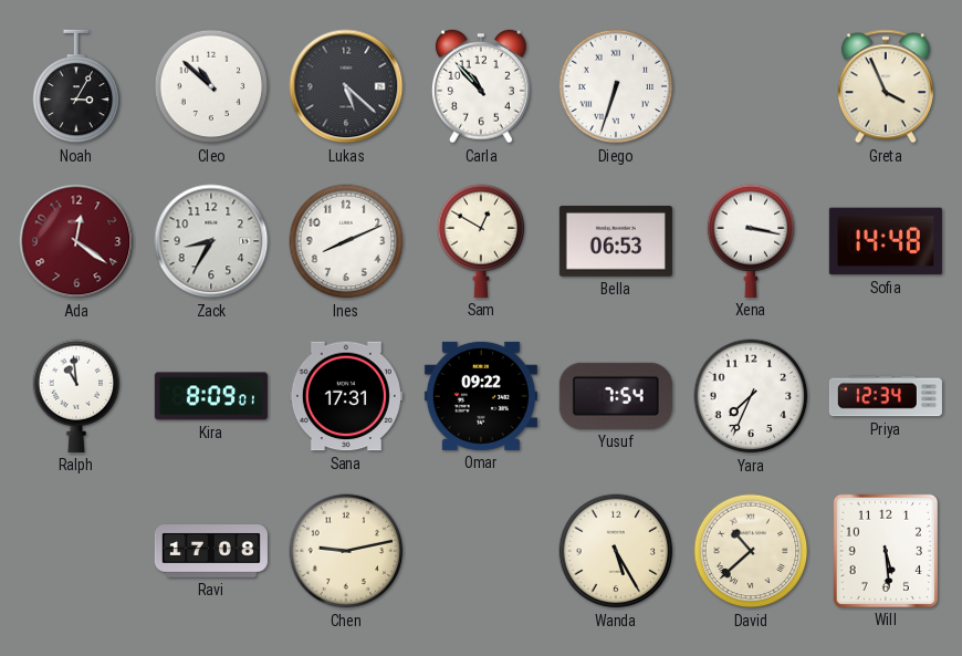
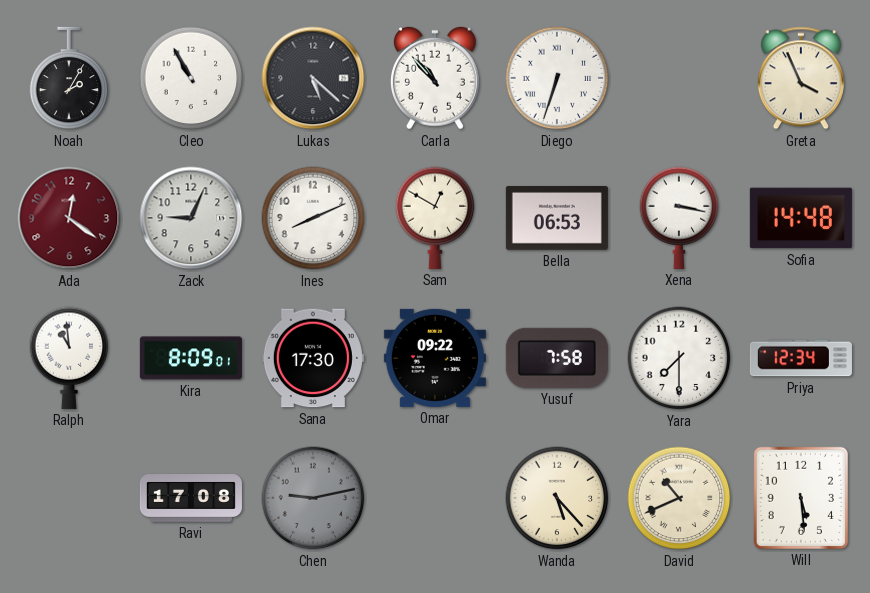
Noah: 3:05 -> 2:05
Cleo: 10:52 -> 10:55
Zack: 8:35 -> 9:04
Sana: 17:31 -> 17:30
Yusuf: 7:54 -> 7:58
Yara: 7:34 -> 7:30
Chen dial: cream -> grey
Wanda: 5:25 -> 5:23
David: 10:38 -> 10:41
